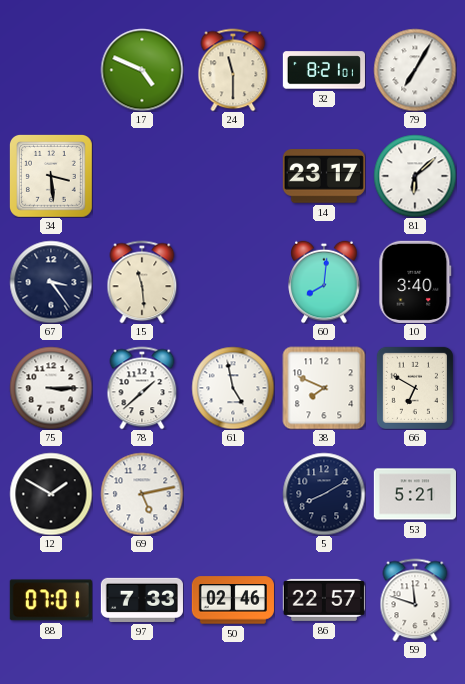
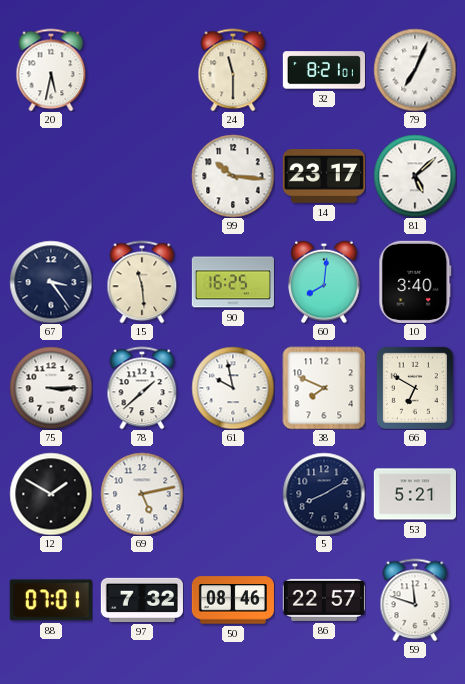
20: none -> 5:32
17: 4:49 -> none
79: 7:05 -> 7:04
34: 3:29 -> none
99: none -> 10:16
81: 6:08 -> 5:08
90: none -> 16:25
61: 4:58 -> 9:58
97: 7:33 -> 7:32
50: 02:46 -> 08:46
